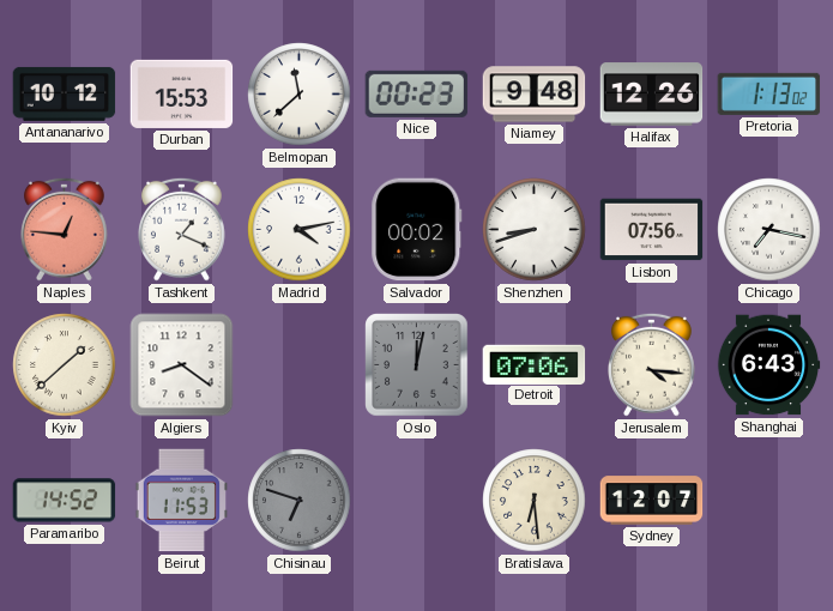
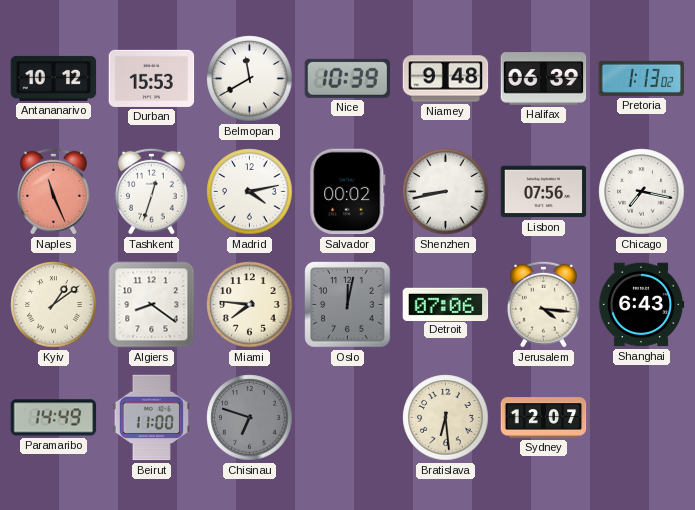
Belmopan: 11:38 -> 11:40
Nice: 00:23 -> 10:39
Halifax: 12:26 -> 06:39
Naples: 12:46 -> 11:26
Tashkent: 1:19 -> 12:33
Shenzhen: 8:42 -> 8:43
Kyiv: 1:38 -> 1:09
Miami: none -> 7:46
Paramaribo: 14:52 -> 14:49
Beirut: 11:53 -> 11:00
